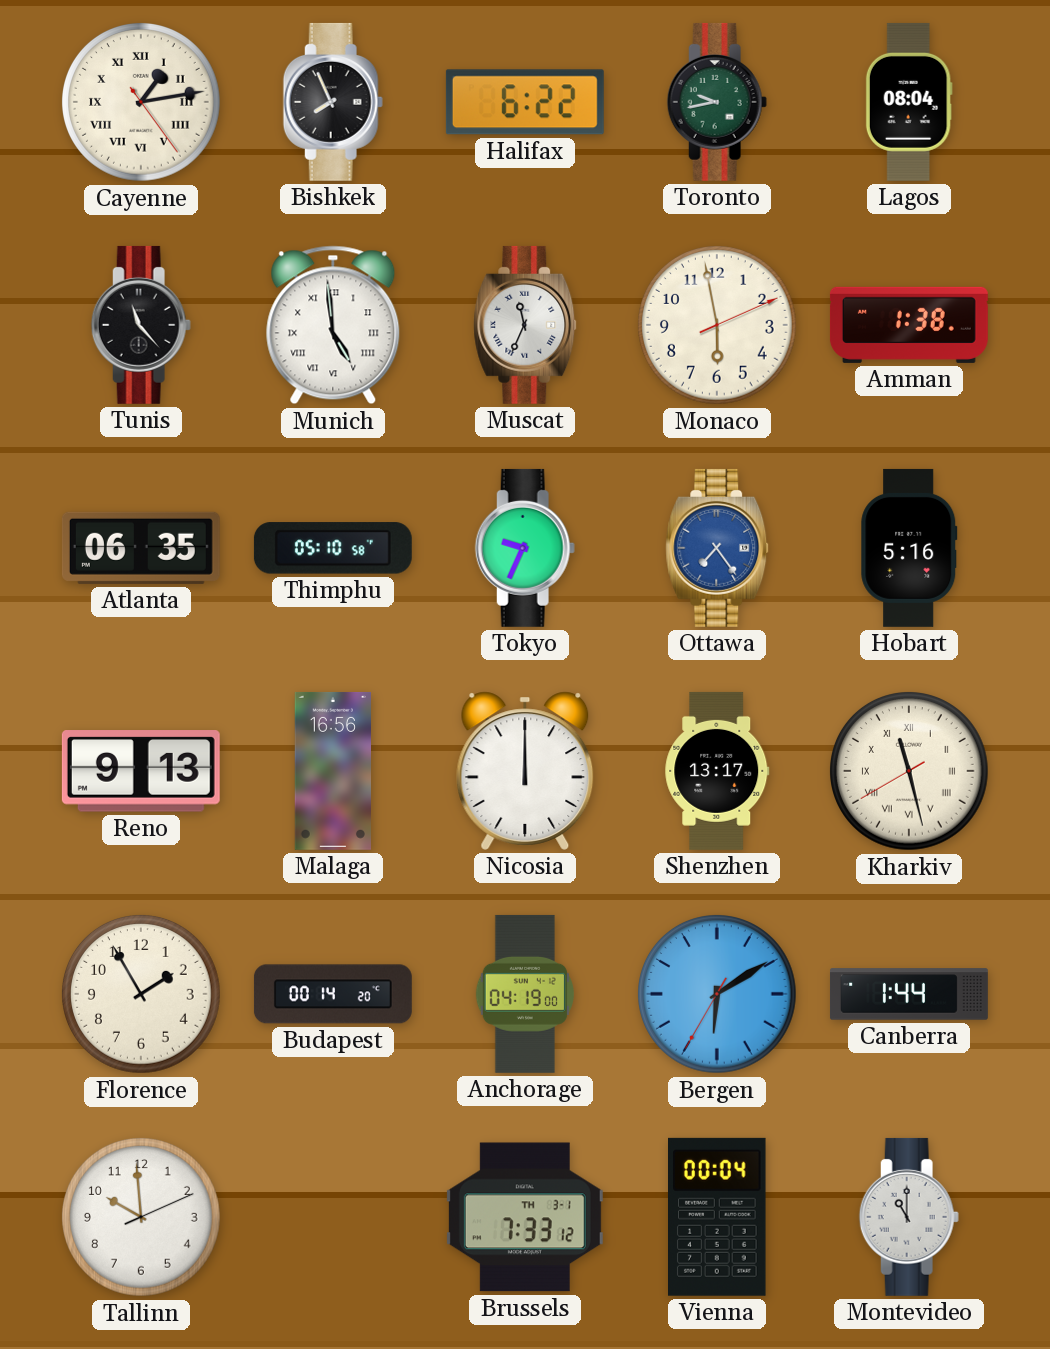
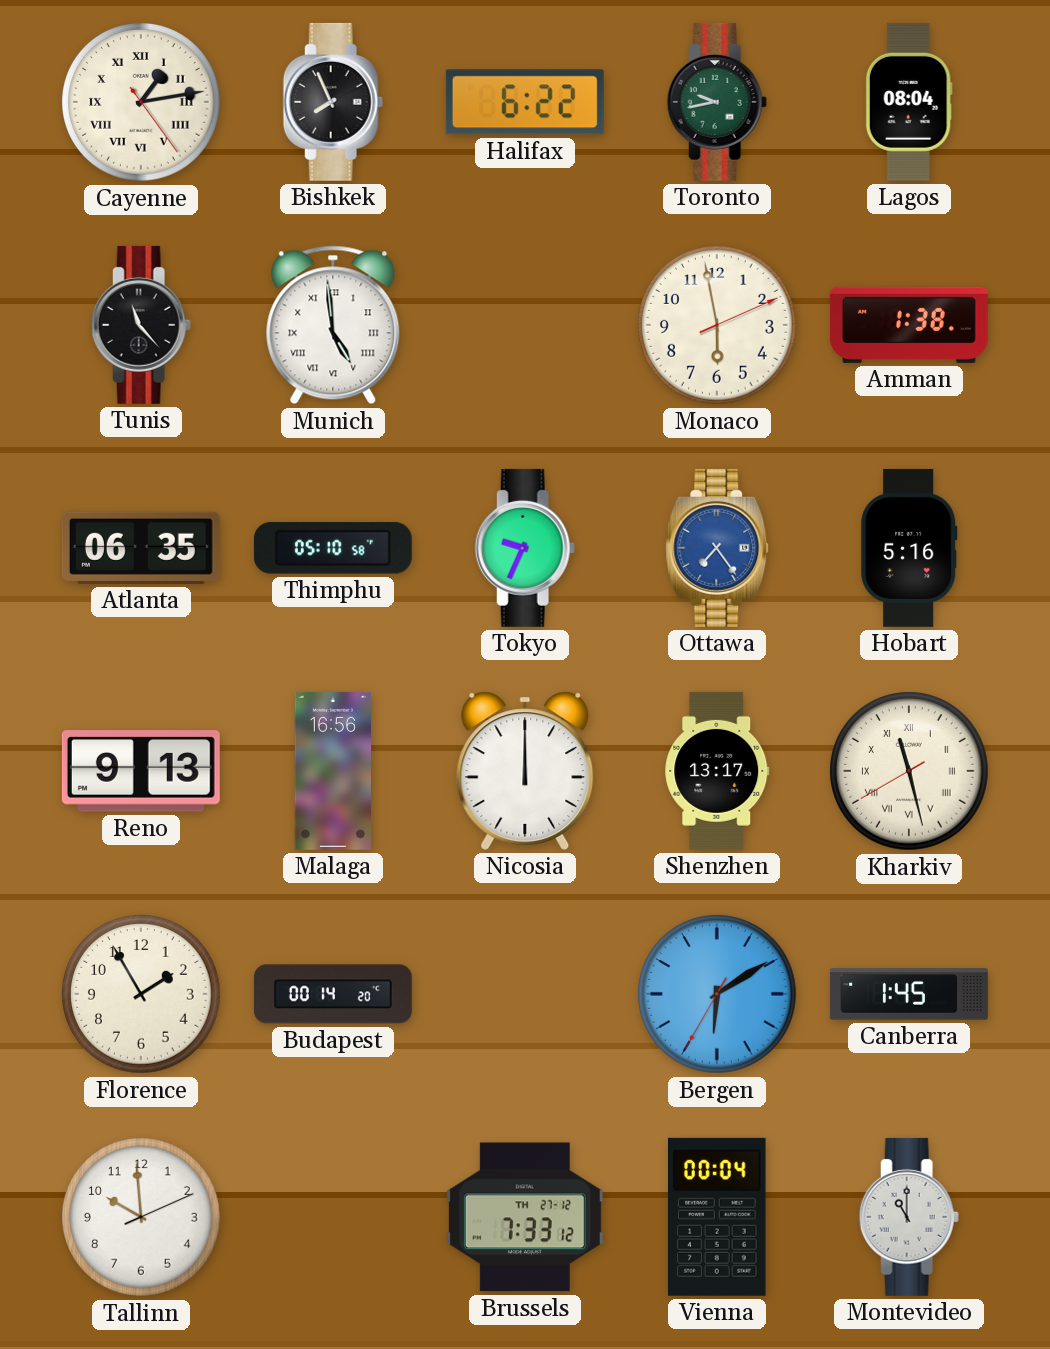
Muscat: 11:34 -> none
Anchorage: 04:19 -> none
Canberra: 1:44 -> 1:45
Brussels date: TH 3-1 -> TH 27-12
